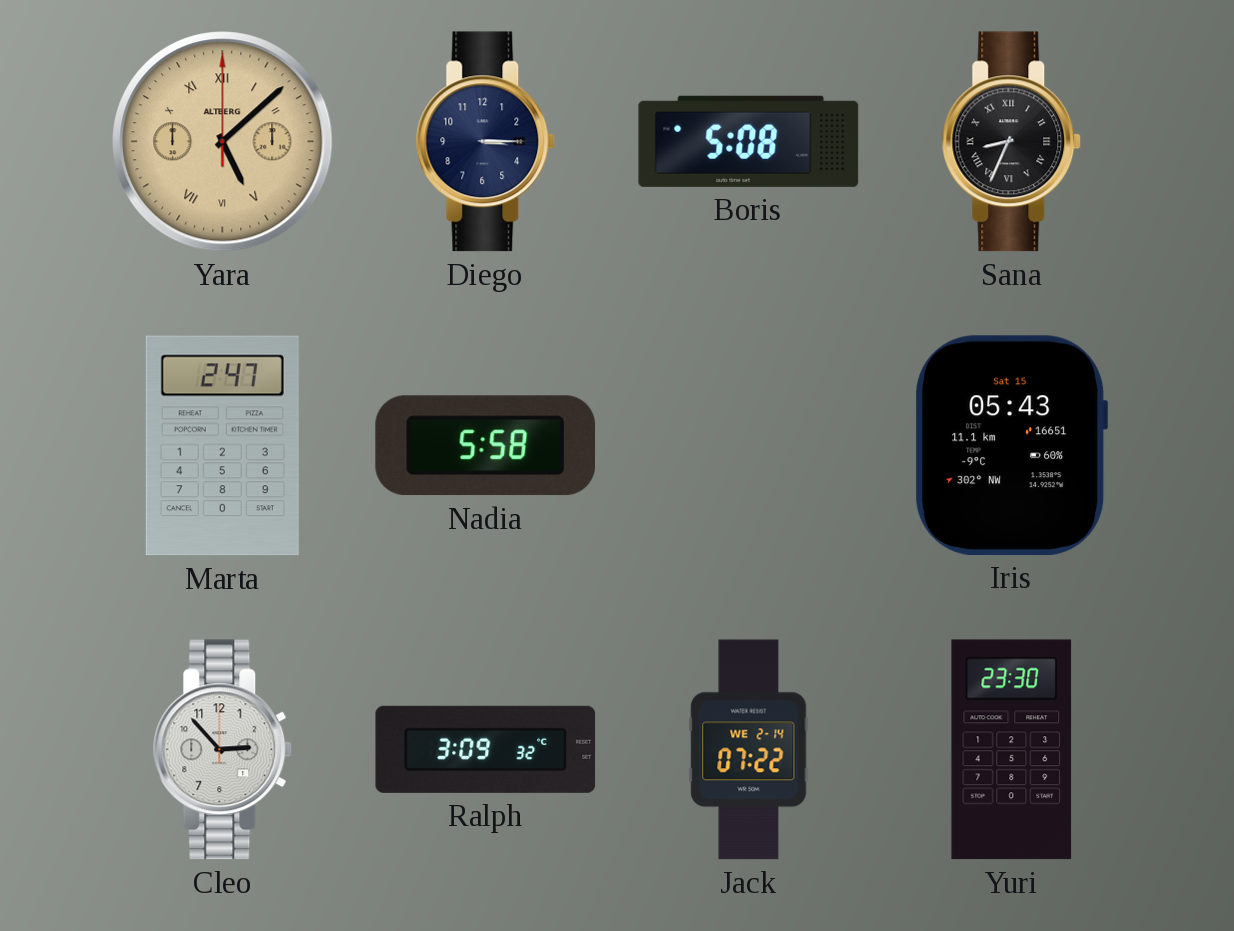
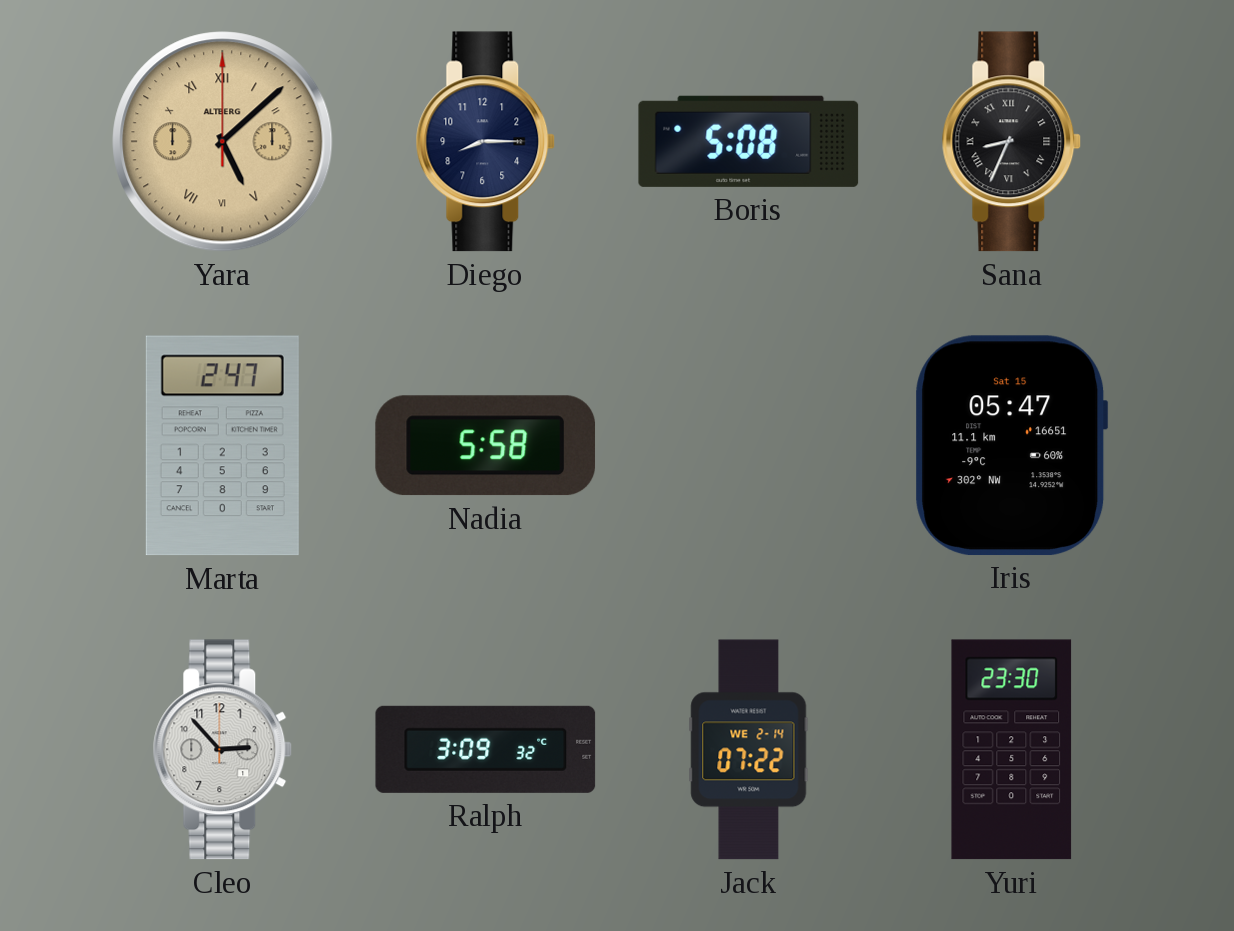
Diego: 3:15 -> 8:15
Iris: 05:43 -> 05:47
